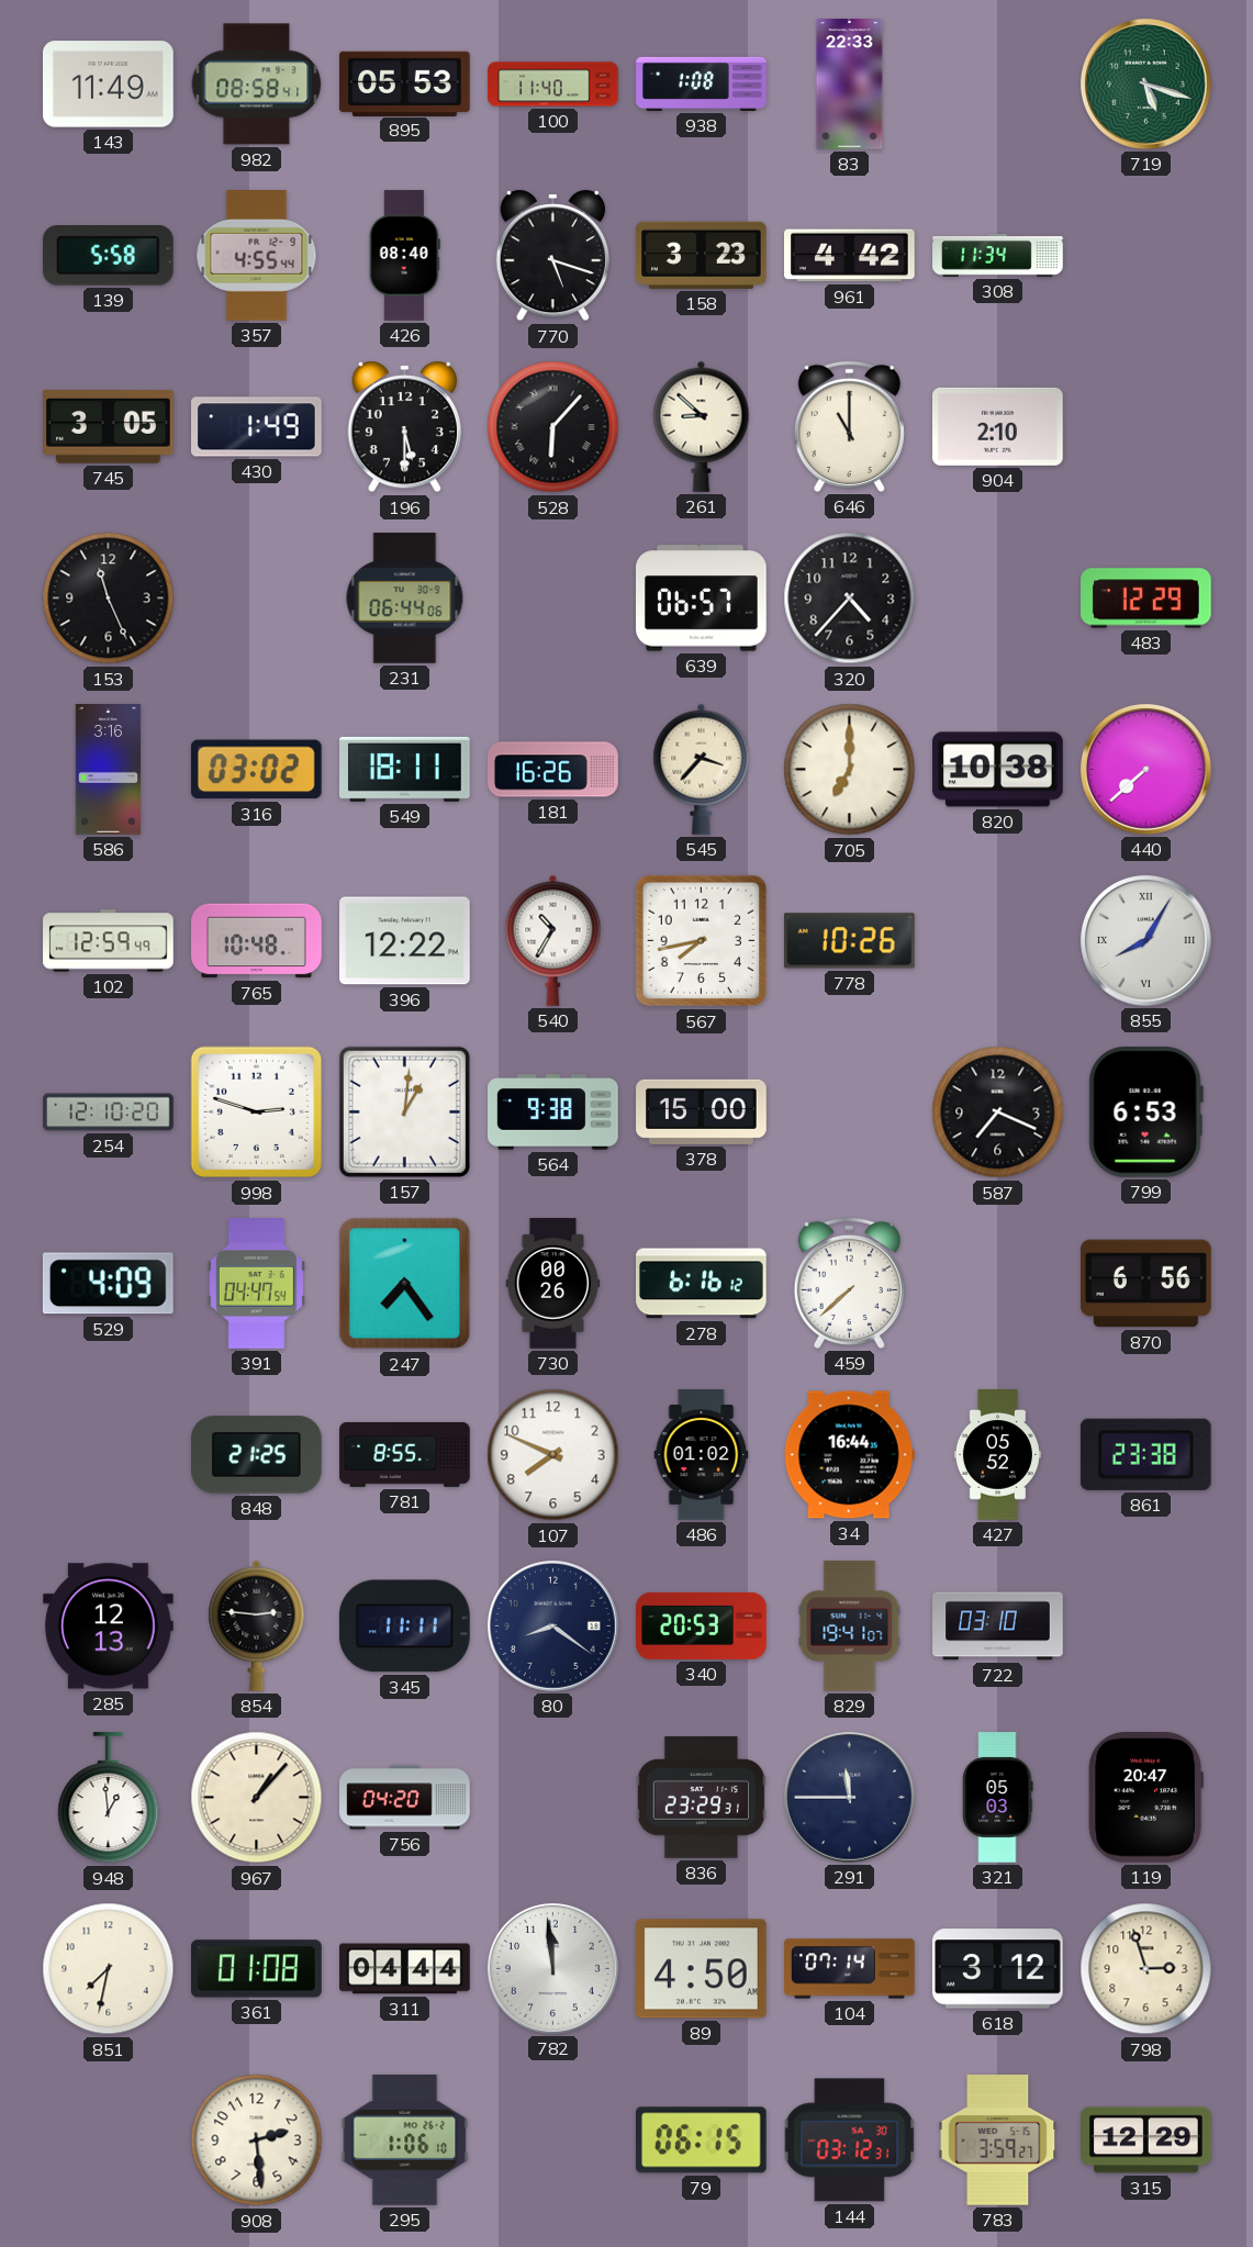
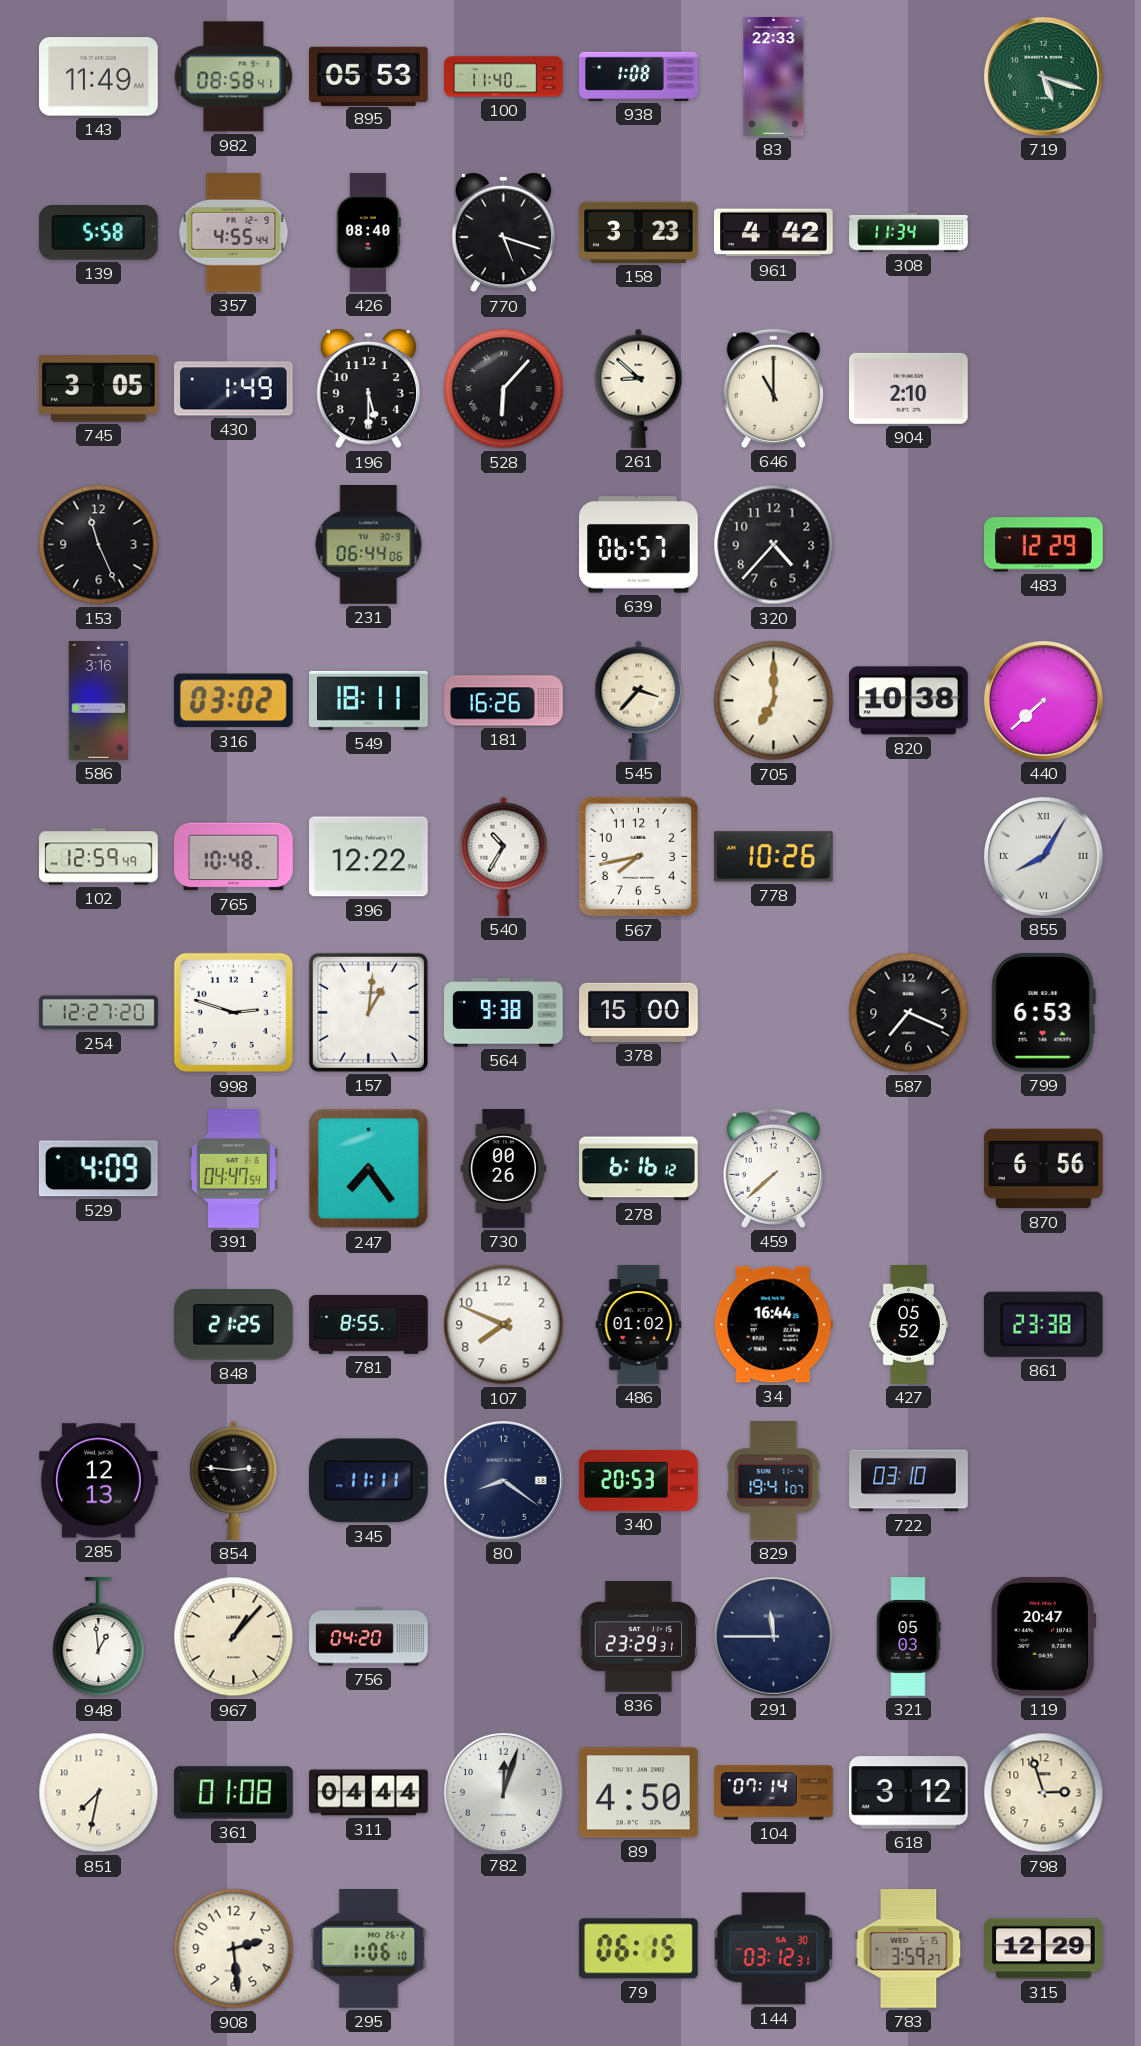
254: 12:10 -> 12:27
782: 11:59 -> 12:03
